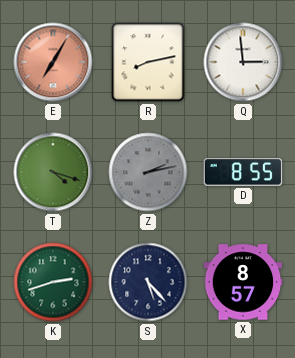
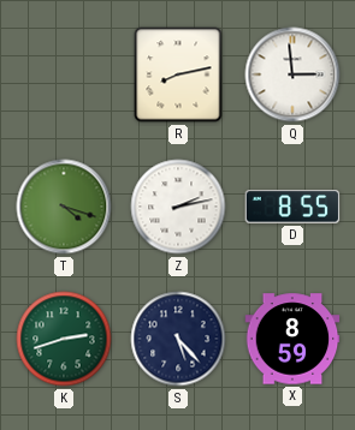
E: 7:05 -> none
Z dial: grey -> white
X: 8:57 -> 8:59
